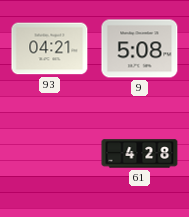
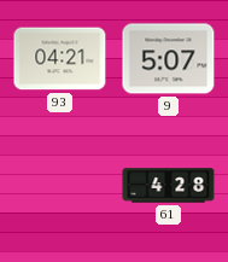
9: 5:08 -> 5:07
